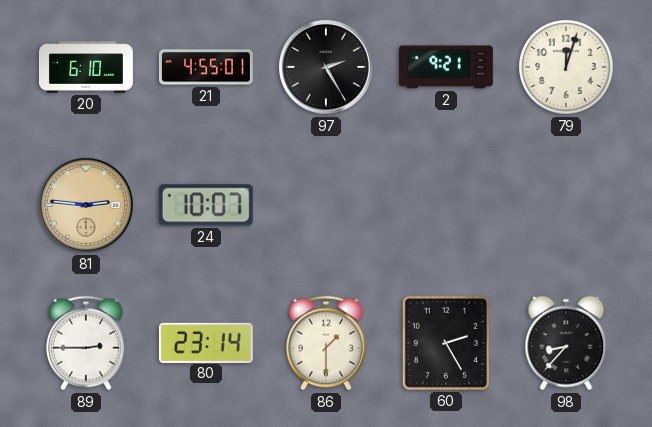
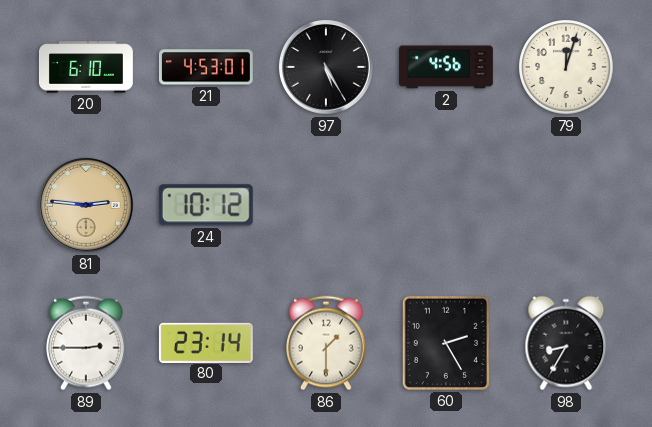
21: 4:55 -> 4:53
97: 2:25 -> 5:25
2: 9:21 -> 4:56
24: 10:07 -> 10:12
98: 8:37 -> 8:35
